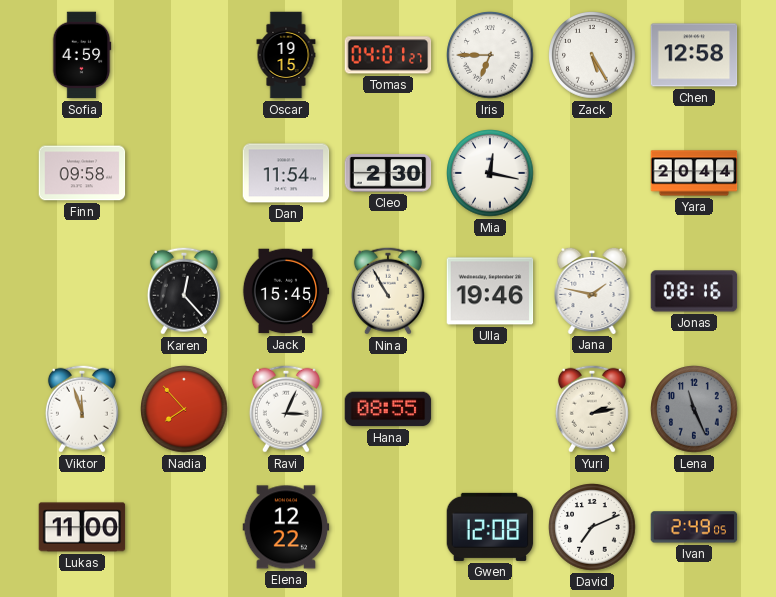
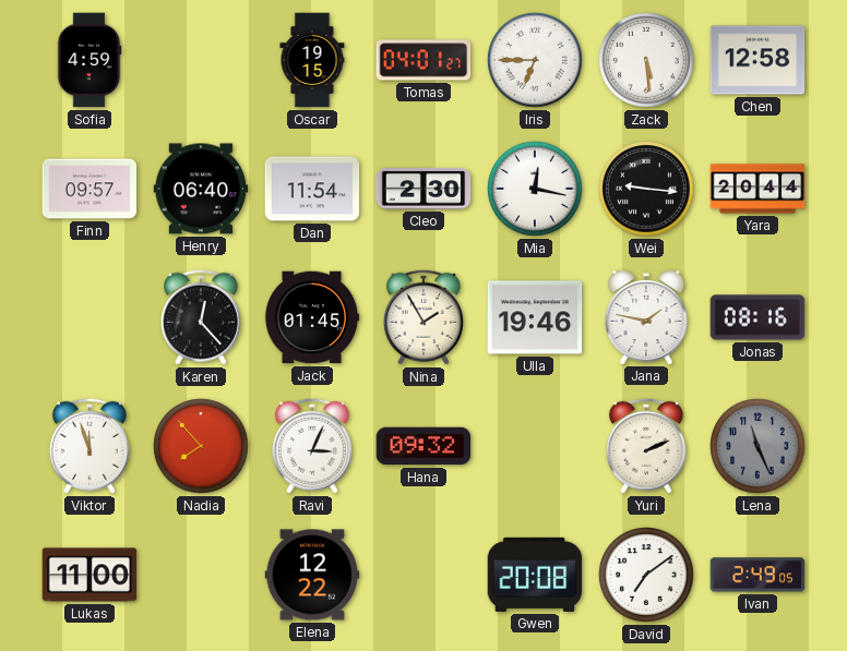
Zack: 5:25 -> 5:29
Finn: 09:58 -> 09:57
Henry: none -> 06:40
Wei: none -> 9:16
Jack: 15:45 -> 01:45
Nina: 10:55 -> 1:55
Hana: 08:55 -> 09:32
Yuri: 2:13 -> 2:11
Gwen: 12:08 -> 20:08
David: 7:11 -> 7:09
